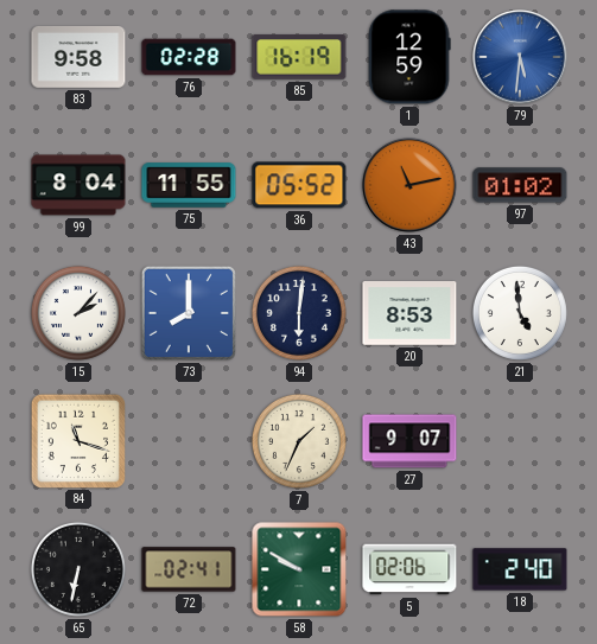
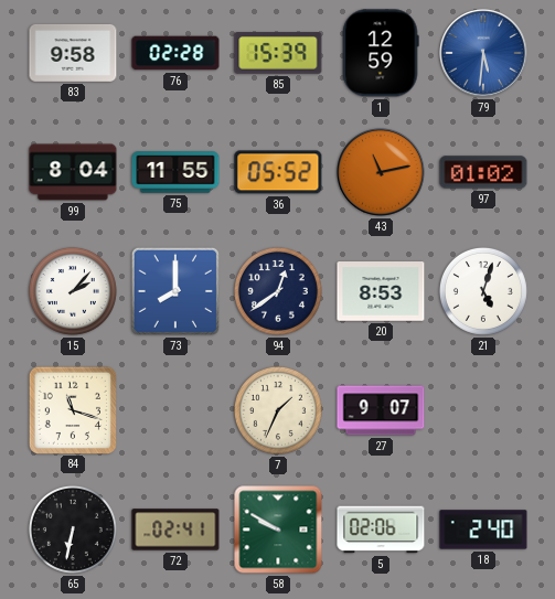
85: 16:19 -> 15:39
94: 6:01 -> 12:39
21: 4:59 -> 5:03
